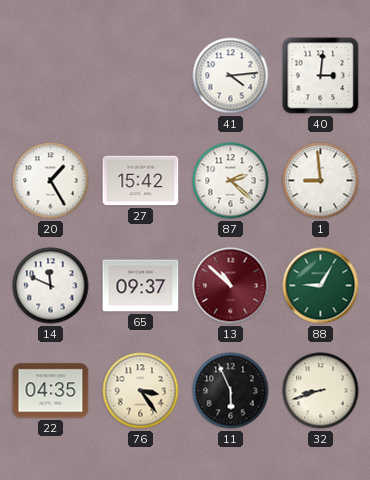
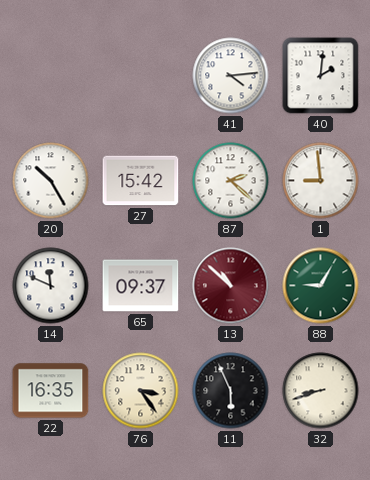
40: 3:01 -> 2:01
20: 1:25 -> 10:25
22: 04:35 -> 16:35
